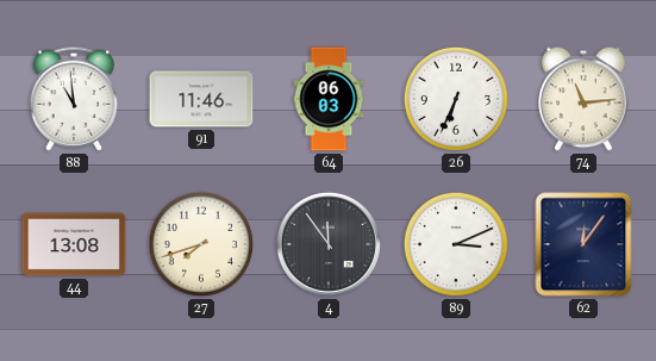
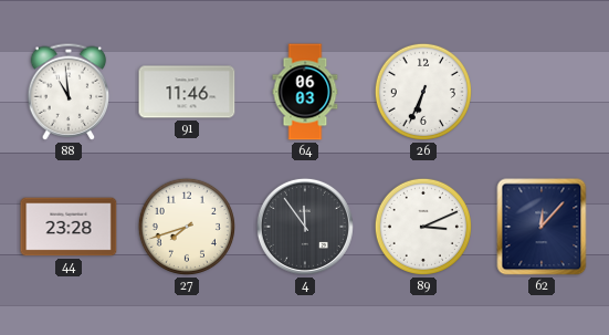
74: 11:14 -> none
44: 13:08 -> 23:28
62: 12:06 -> 12:07
